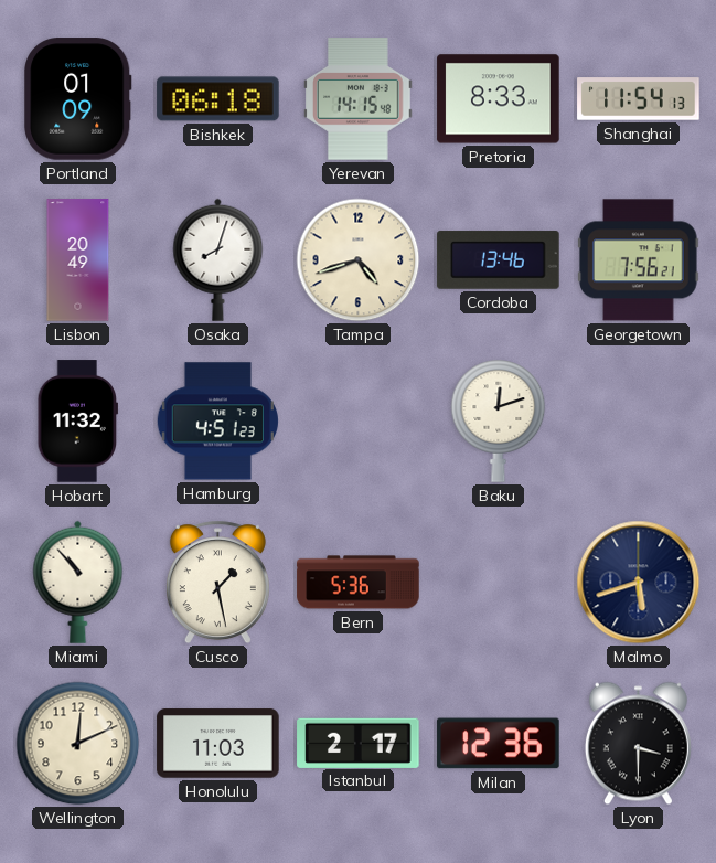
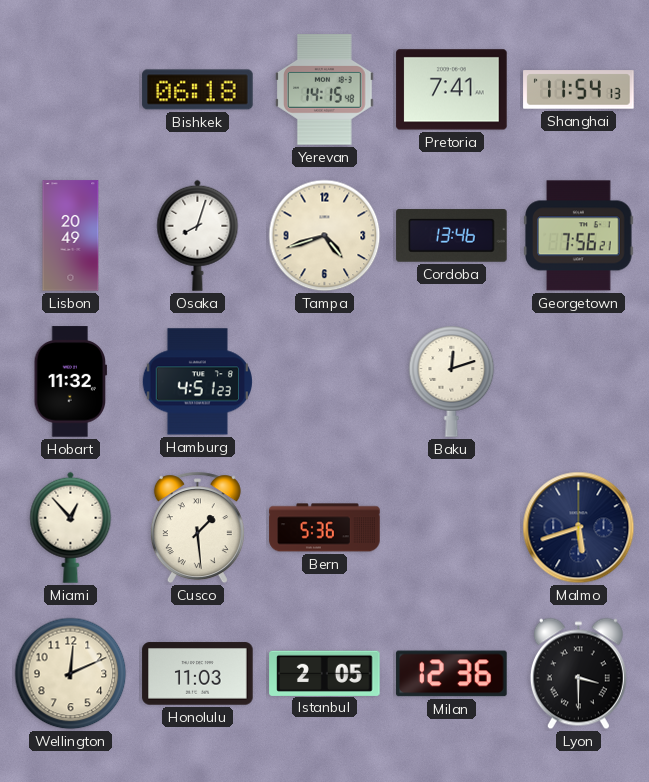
Portland: 01:09 -> none
Pretoria: 8:33 -> 7:41
Miami: 10:53 -> 12:53
Cusco: 1:28 -> 1:29
Istanbul: 2:17 -> 2:05
